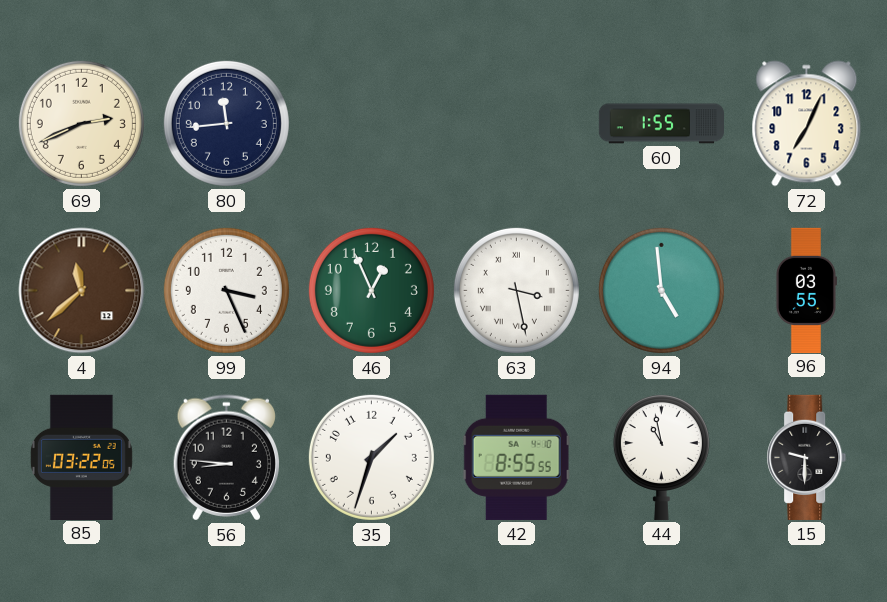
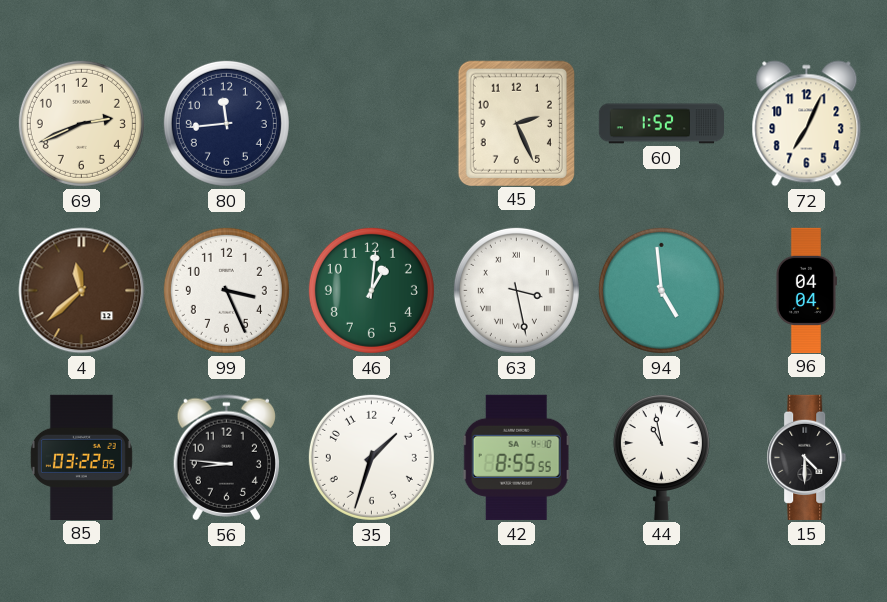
45: none -> 2:26
60: 1:55 -> 1:52
46: 12:56 -> 1:01
96: 03:55 -> 04:04
15: 9:30 -> 4:30
